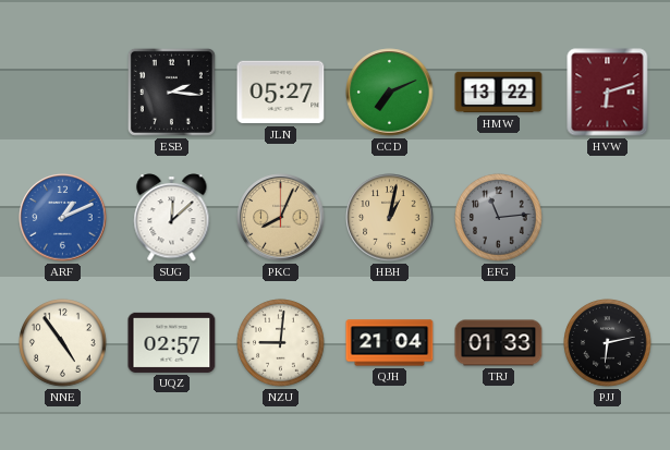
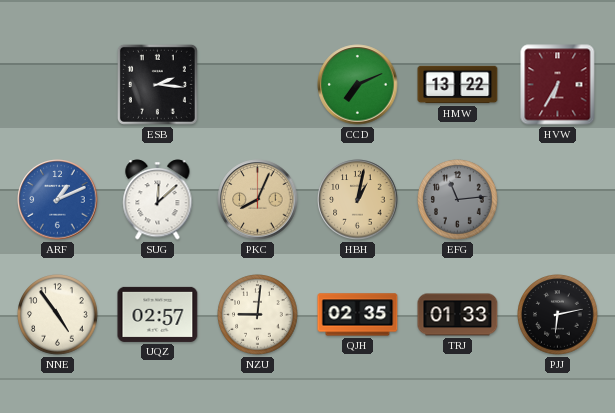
JLN: 05:27 -> none
HVW: 6:12 -> 6:35
QJH: 21:04 -> 02:35
